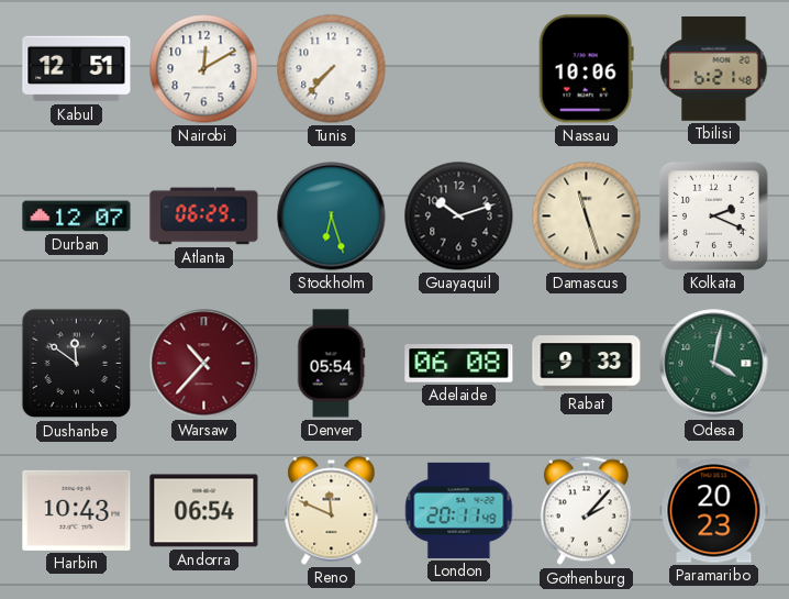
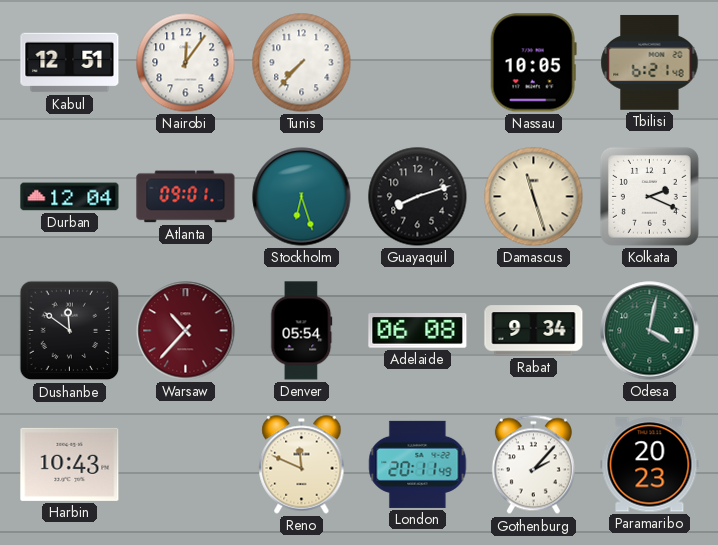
Nairobi: 12:10 -> 12:06
Nassau: 10:06 -> 10:05
Durban: 12:07 -> 12:04
Atlanta: 06:29 -> 09:01
Guayaquil: 10:12 -> 8:12
Rabat: 9:33 -> 9:34
Andorra: 06:54 -> none
